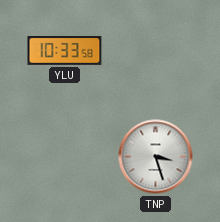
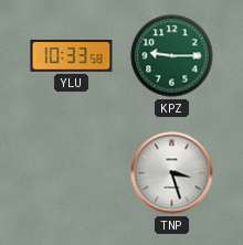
KPZ: none -> 9:15
